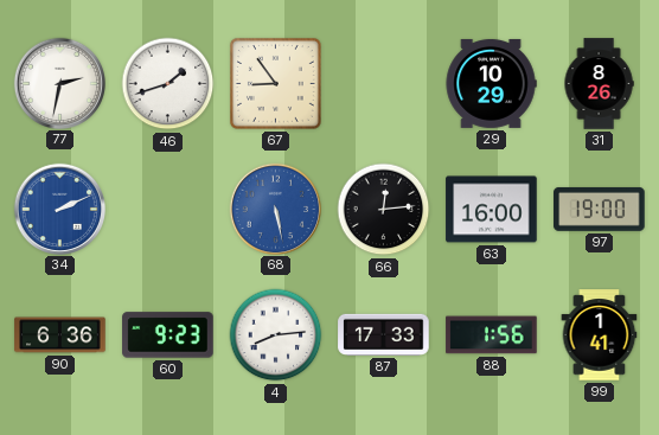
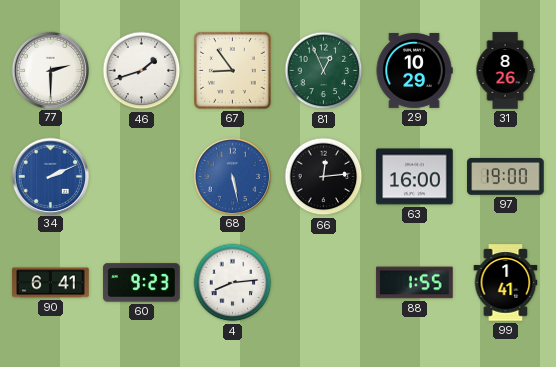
77: 2:32 -> 2:30
81: none -> 12:56
90: 6:36 -> 6:41
87: 17:33 -> none
88: 1:56 -> 1:55
